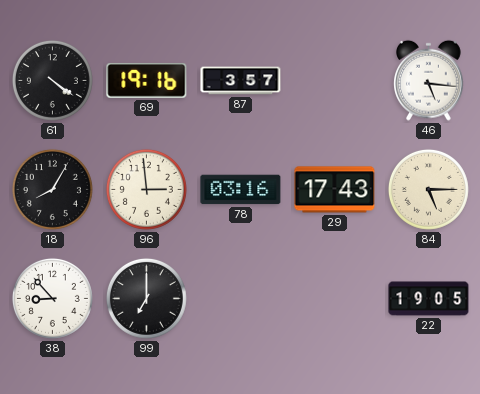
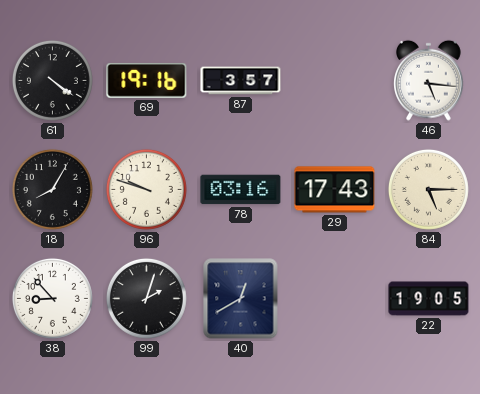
96: 2:59 -> 9:48
99: 7:00 -> 2:03
40: none -> 12:40
